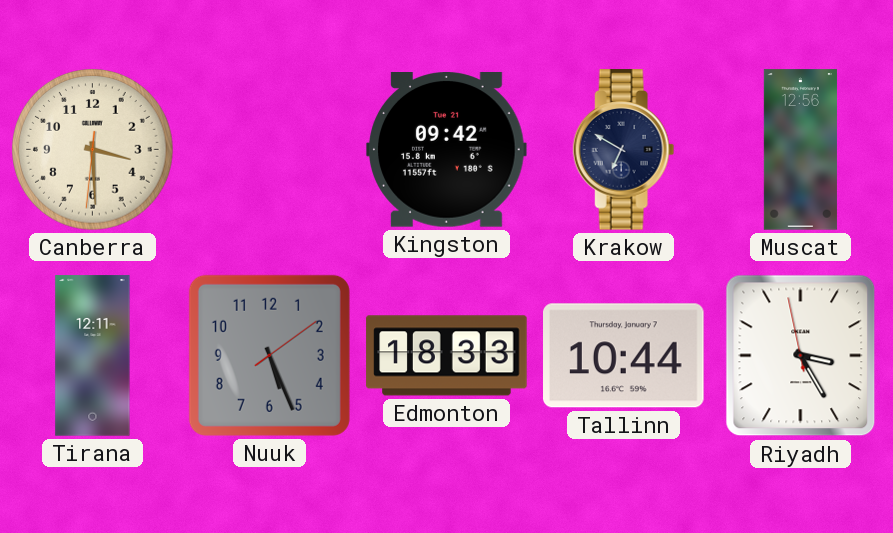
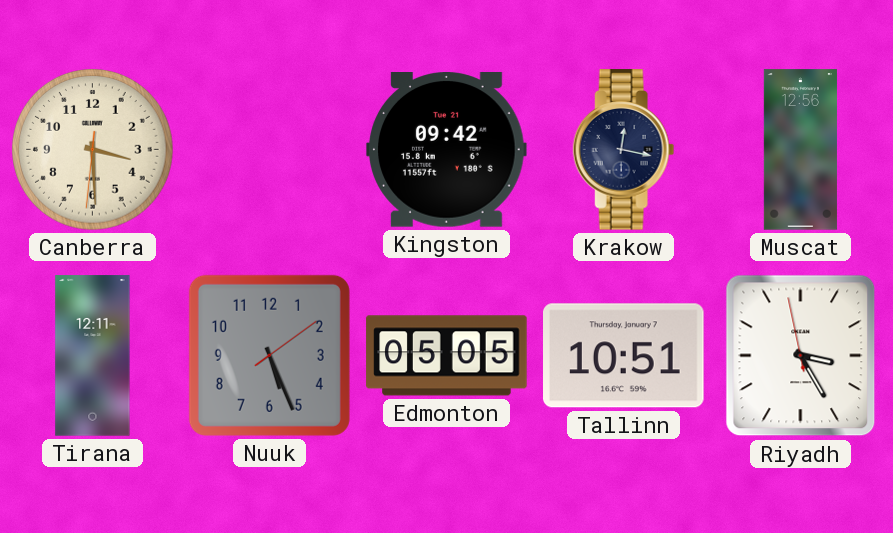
Krakow: 6:50 -> 12:17
Edmonton: 18:33 -> 05:05
Tallinn: 10:44 -> 10:51
